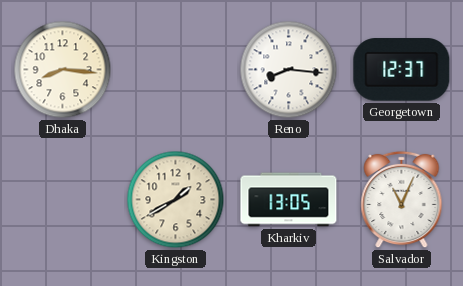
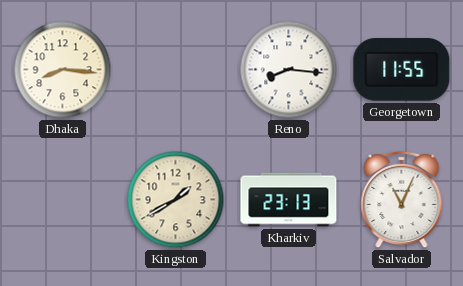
Georgetown: 12:37 -> 11:55
Kharkiv: 13:05 -> 23:13
